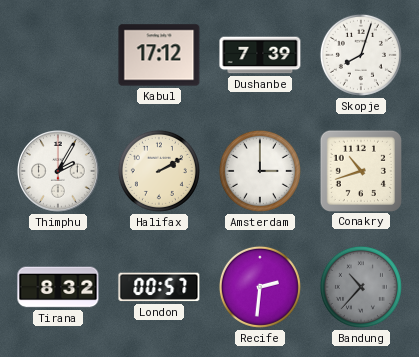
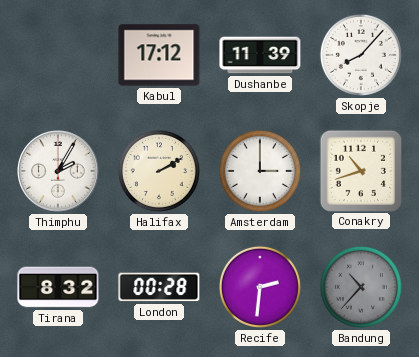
Dushanbe: 7:39 -> 11:39
Skopje: 8:03 -> 8:07
London: 00:57 -> 00:28
